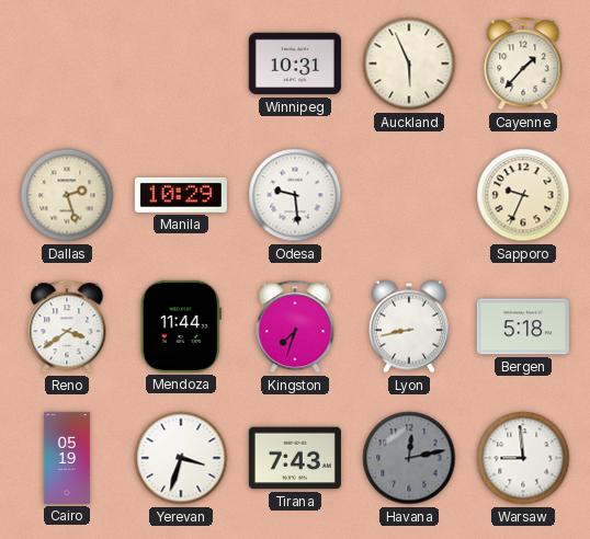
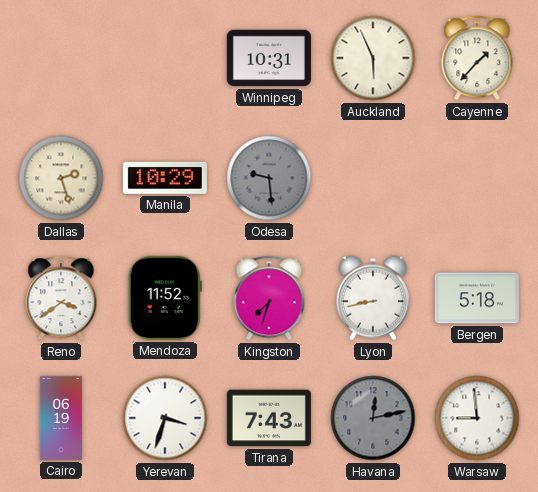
Odesa dial: white -> grey
Sapporo: 9:34 -> none
Mendoza: 11:44 -> 11:52
Cairo: 05:19 -> 06:19
